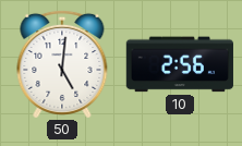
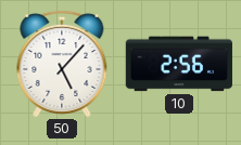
50: 5:01 -> 5:07
